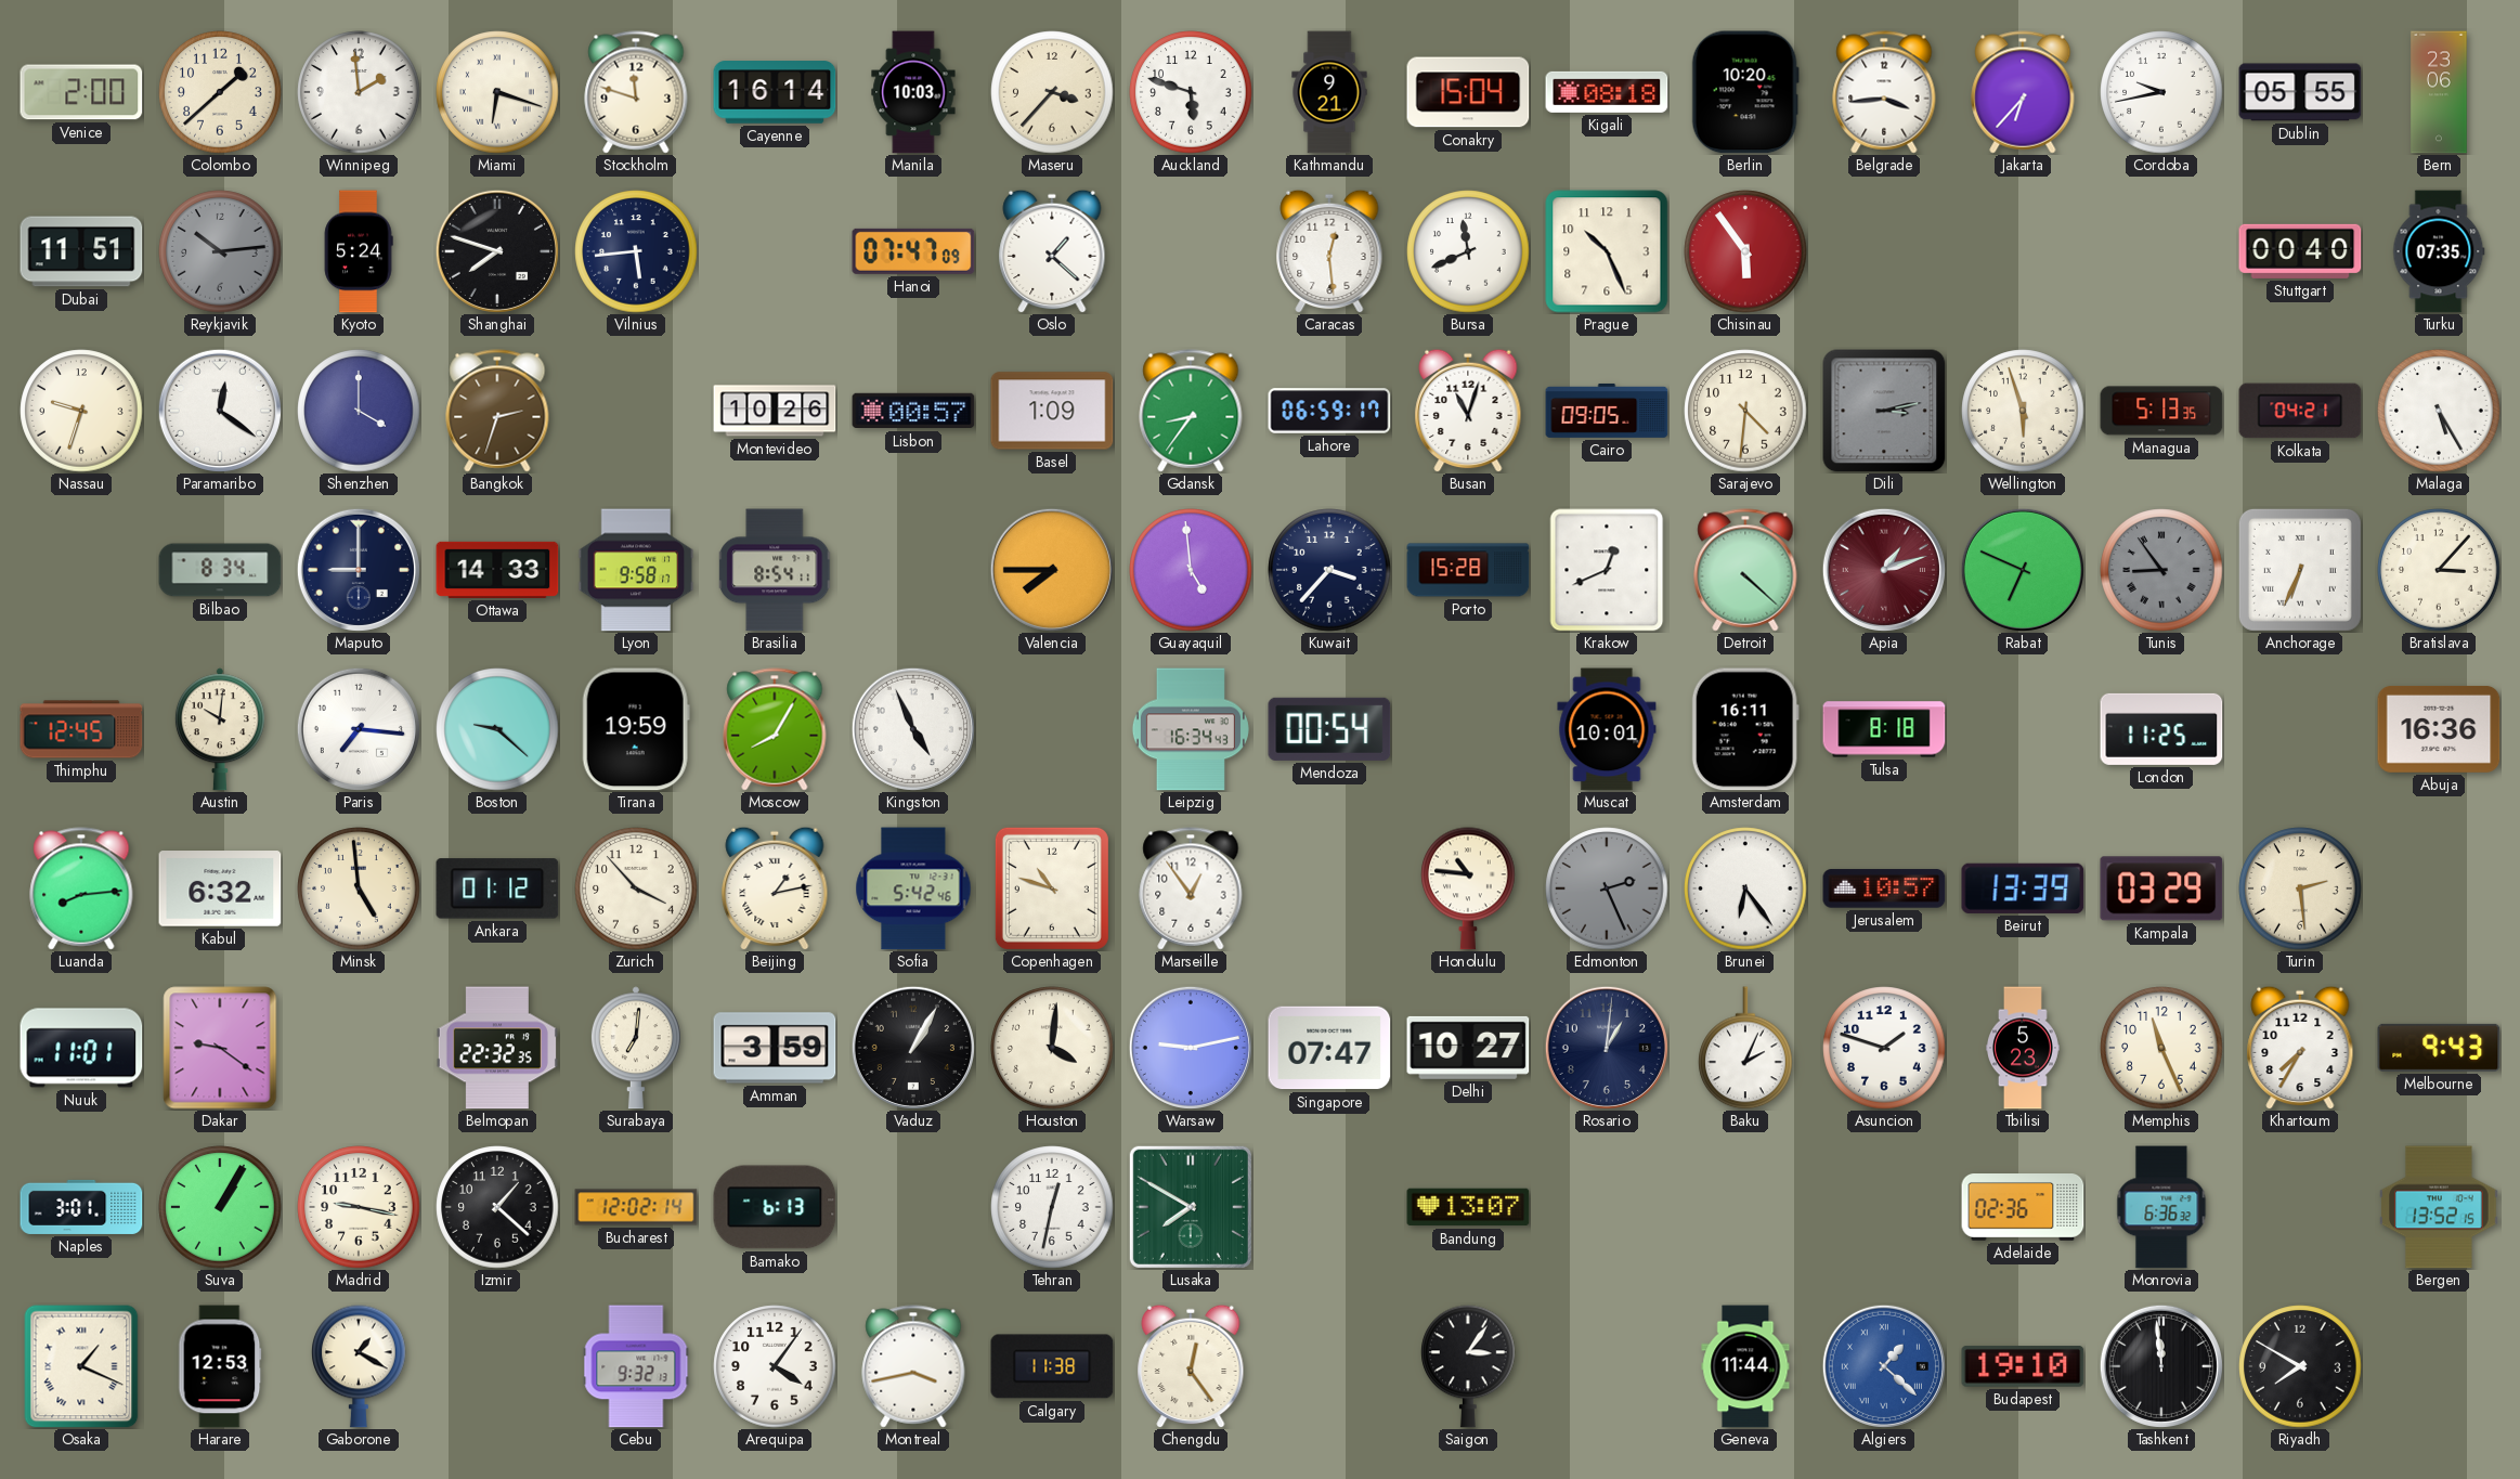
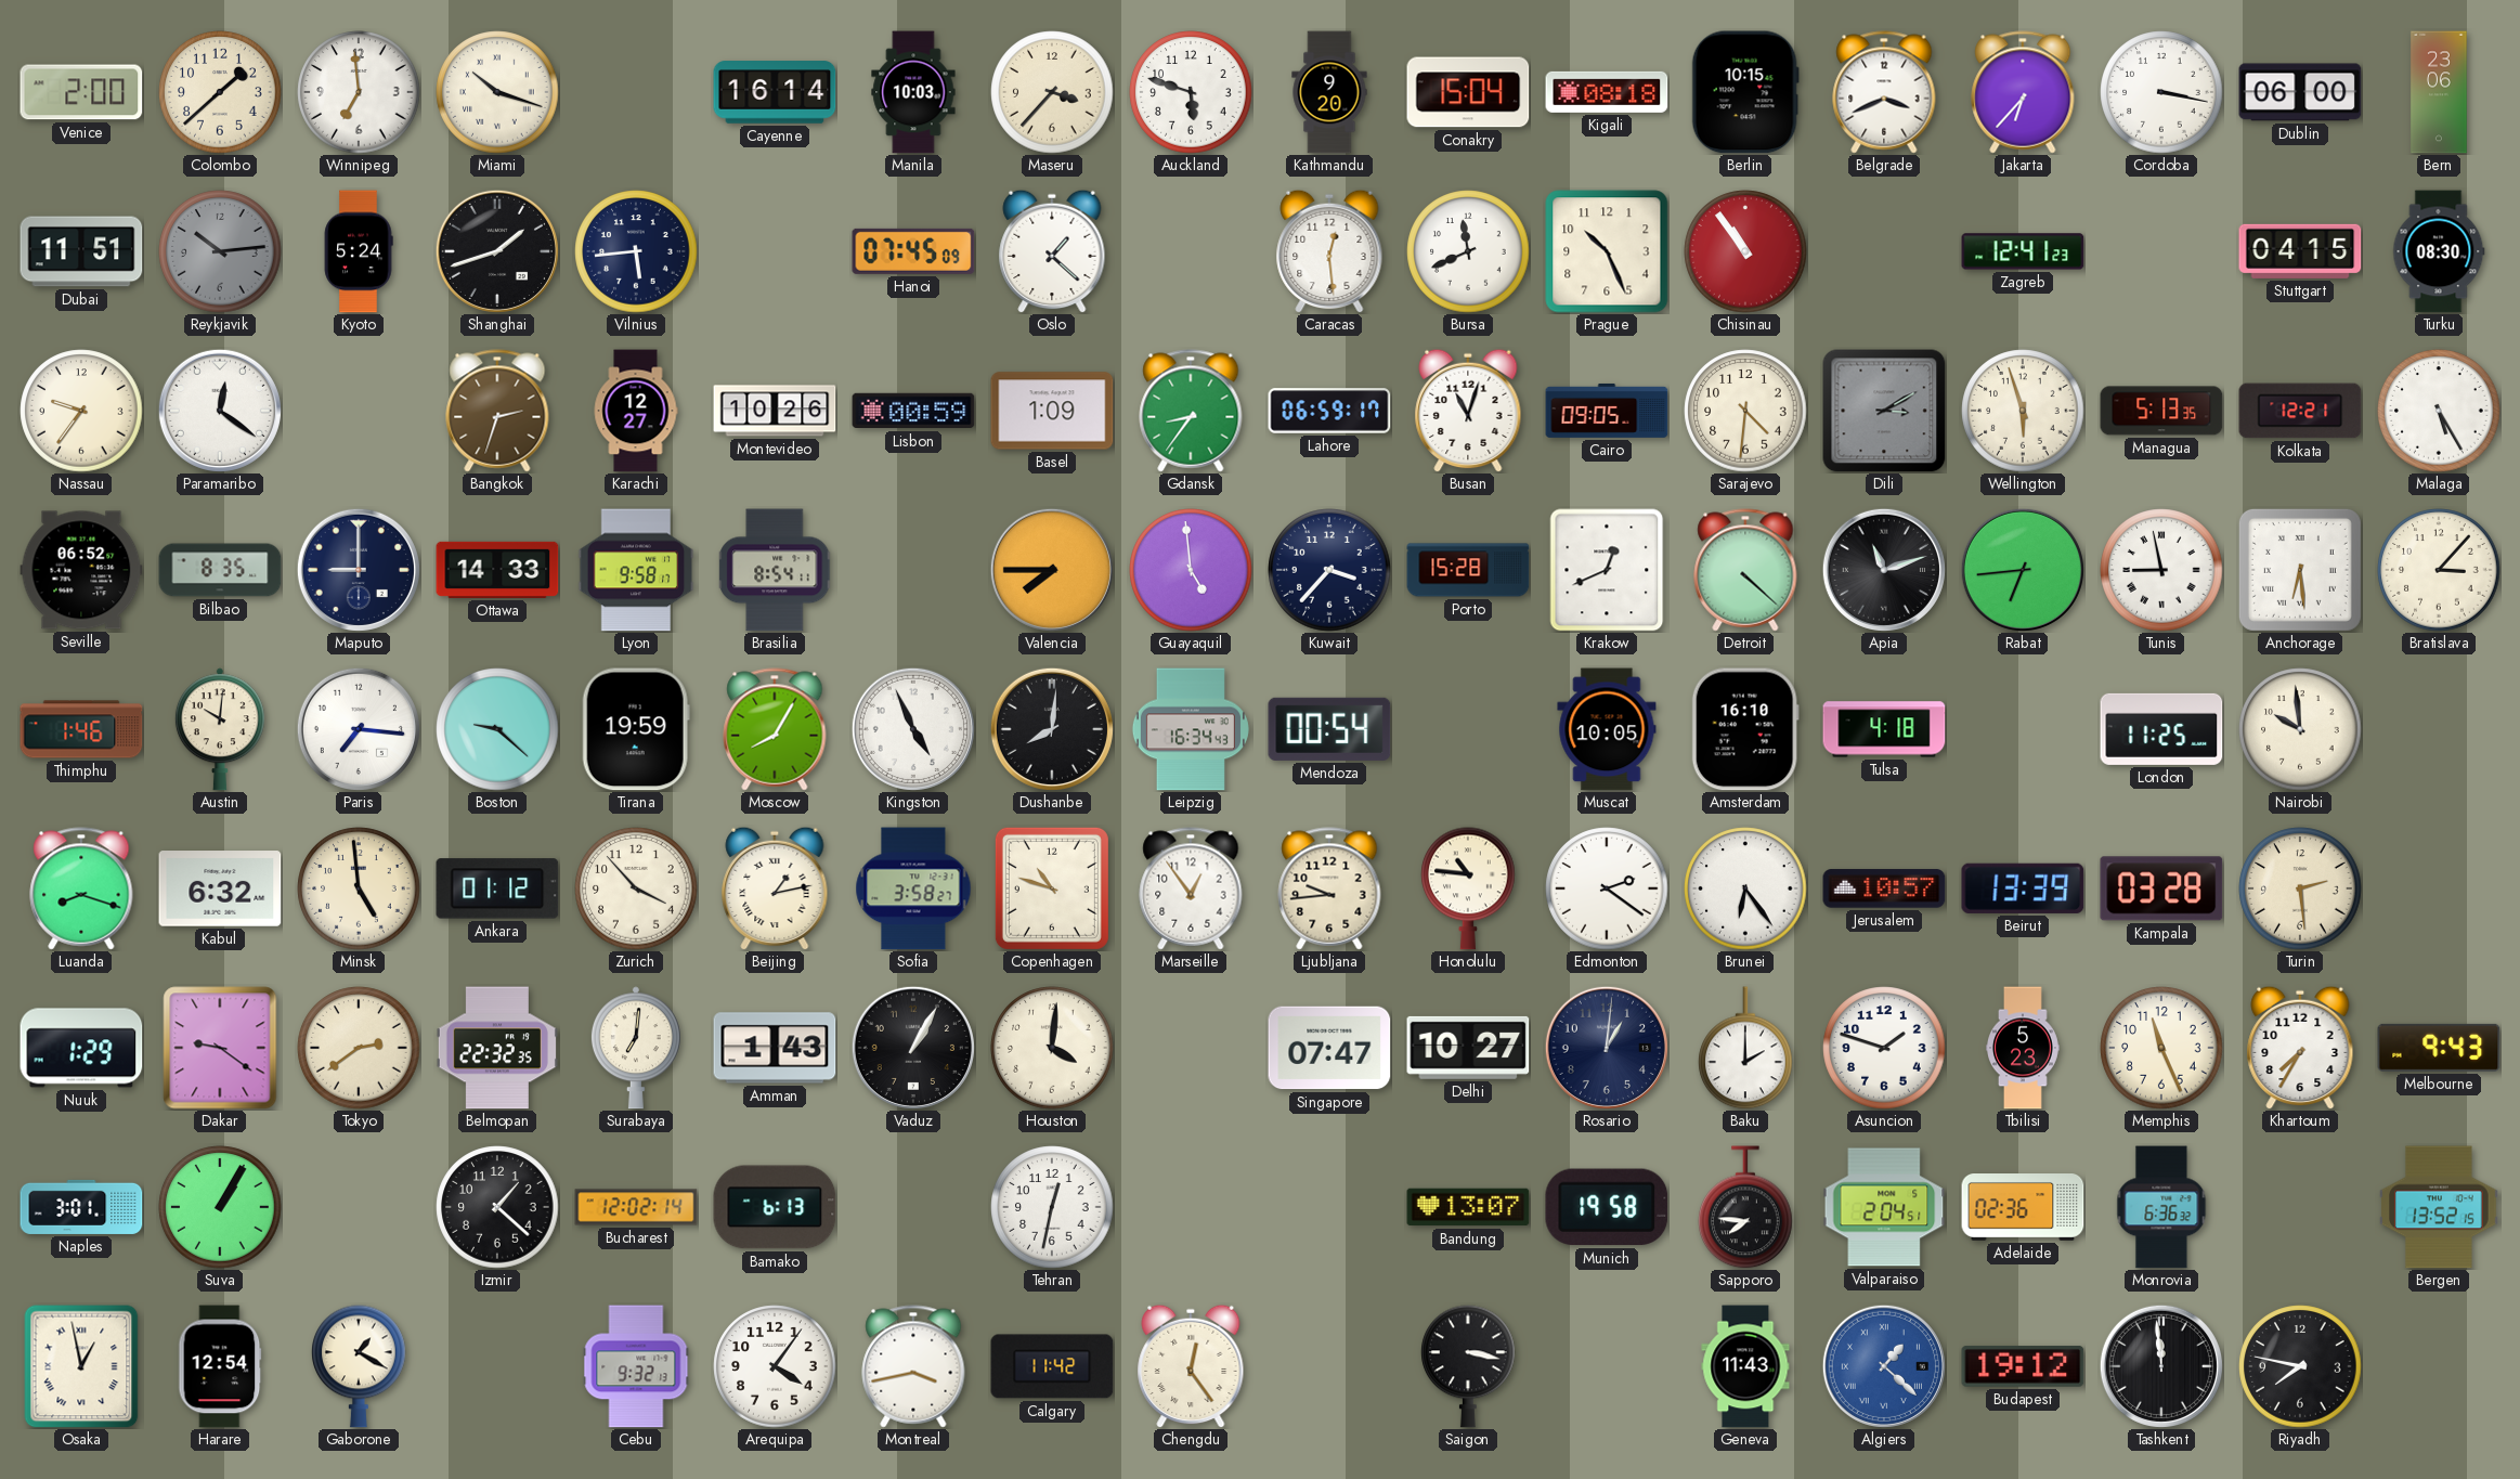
Winnipeg: 1:59 -> 6:59
Miami: 6:18 -> 10:18
Stockholm: 11:48 -> none
Kathmandu: 9:21 -> 9:20
Berlin: 10:20 -> 10:15
Belgrade: 3:44 -> 3:41
Cordoba: 9:43 -> 3:17
Dublin: 05:55 -> 06:00
Shanghai: 7:48 -> 1:42
Hanoi: 07:47 -> 07:45
Chisinau: 5:54 -> 10:54
Zagreb: none -> 12:41
Stuttgart: 00:40 -> 04:15
Turku: 07:35 -> 08:30
Nassau: 9:33 -> 9:36
Shenzhen: 4:00 -> none
Karachi: none -> 12:27
Lisbon: 00:57 -> 00:59
Dili: 3:13 -> 3:10
Kolkata: 04:21 -> 12:21
Seville: none -> 06:52
Bilbao: 8:34 -> 8:35
Apia: 1:12 -> 11:12
Apia dial: burgundy -> black
Rabat: 6:49 -> 6:44
Tunis: 8:54 -> 8:58
Tunis dial: grey -> white
Anchorage: 6:34 -> 6:29
Thimphu: 12:45 -> 1:46
Dushanbe: none -> 8:01
Muscat: 10:01 -> 10:05
Amsterdam: 16:11 -> 16:10
Tulsa: 8:18 -> 4:18
Nairobi: none -> 9:59
Abuja: 16:36 -> none
Luanda: 8:14 -> 8:18
Sofia: 5:42 -> 3:58
Ljubljana: none -> 9:44
Edmonton: 2:26 -> 2:21
Edmonton dial: grey -> white
Kampala: 03:29 -> 03:28
Nuuk: 11:01 -> 1:29
Tokyo: none -> 2:39
Amman: 3:59 -> 1:43
Warsaw: 9:13 -> none
Baku: 2:04 -> 2:00
Madrid: 9:17 -> none
Lusaka: 7:50 -> none
Munich: none -> 19:58
Sapporo: none -> 7:46
Valparaiso: none -> 2:04
Osaka: 1:19 -> 12:58
Harare: 12:53 -> 12:54
Calgary: 11:38 -> 11:42
Saigon: 3:06 -> 3:17
Geneva: 11:44 -> 11:43
Budapest: 19:10 -> 19:12
Riyadh: 7:50 -> 7:47
